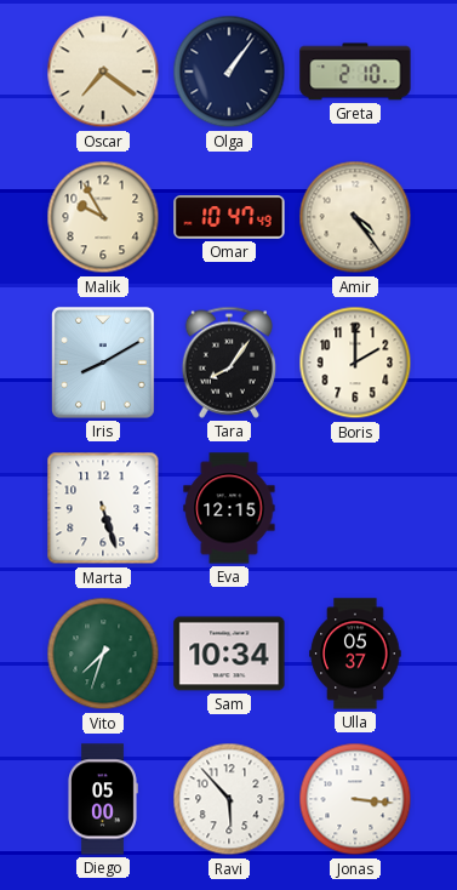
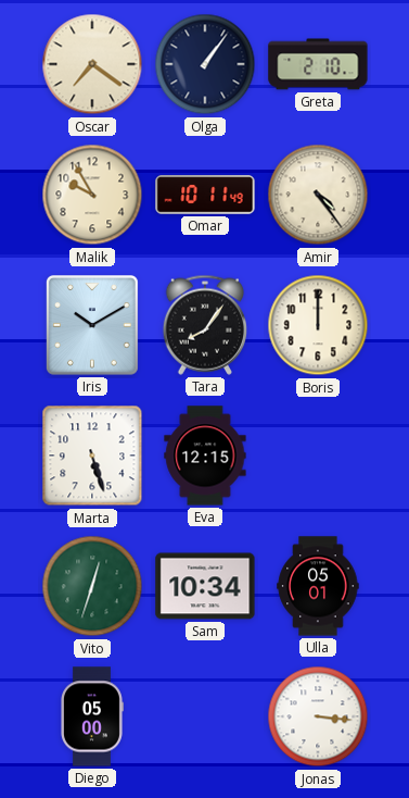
Omar: 10:47 -> 10:11
Iris: 8:10 -> 10:10
Boris: 2:00 -> 12:00
Vito: 7:33 -> 12:33
Ulla: 05:37 -> 05:01
Ravi: 5:53 -> none
